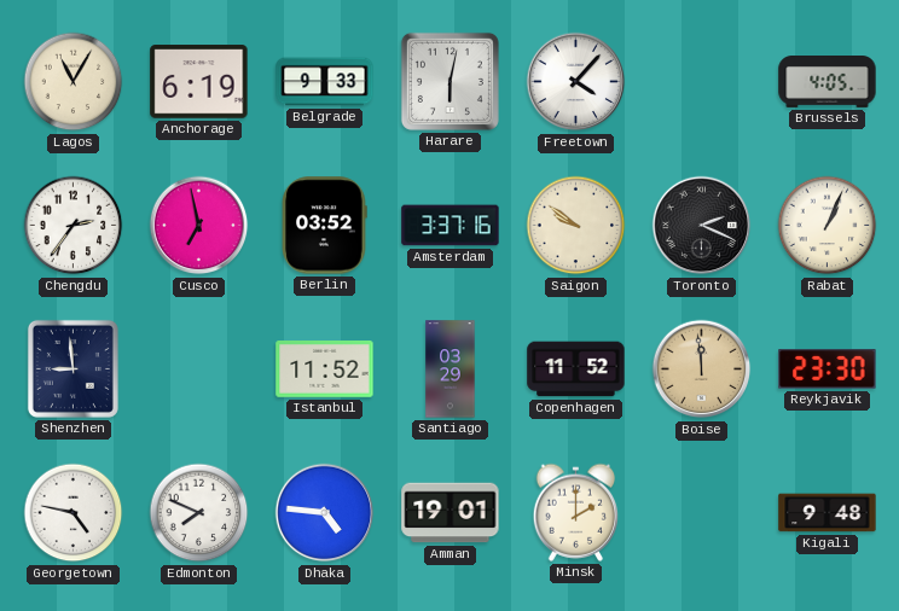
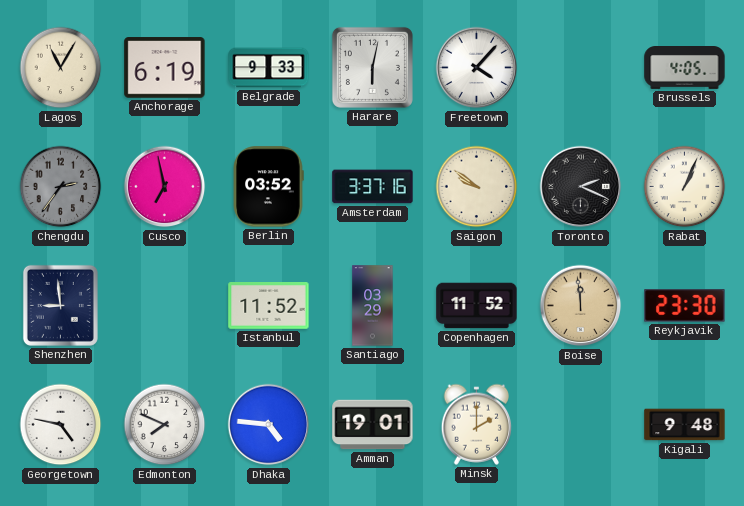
Chengdu dial: white -> grey
